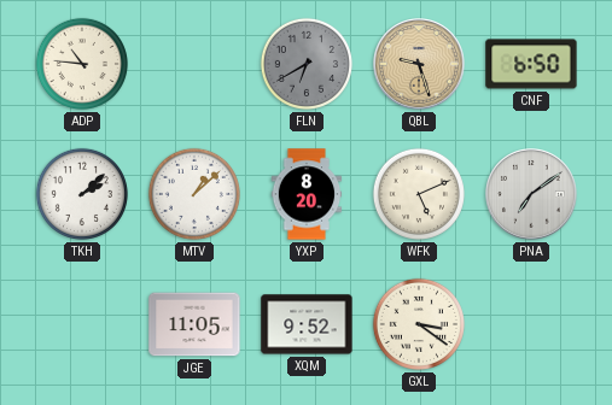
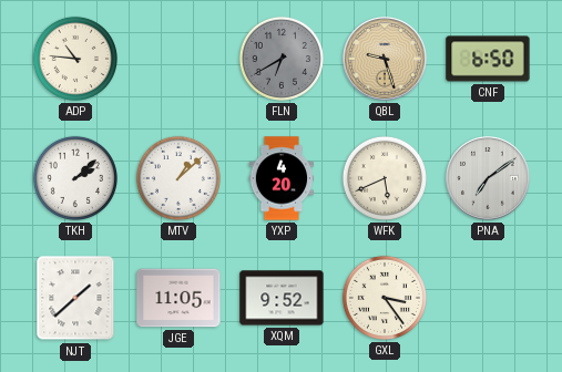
YXP: 8:20 -> 4:20
WFK: 5:11 -> 5:41
NJT: none -> 1:38
GXL: 3:21 -> 3:24
